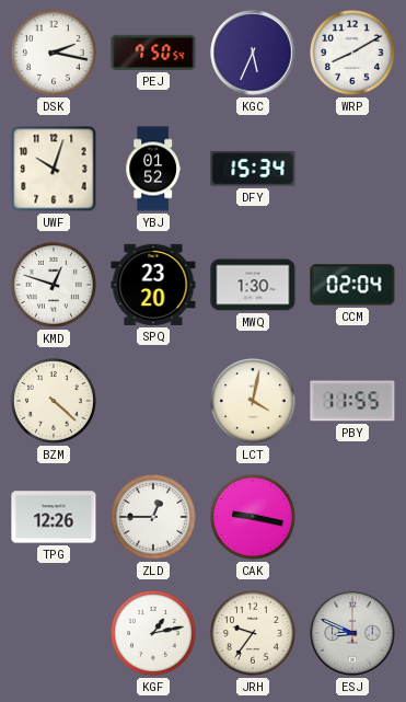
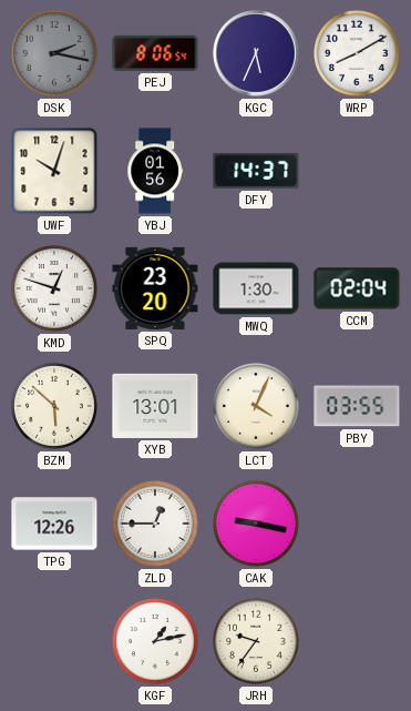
DSK dial: white -> grey
PEJ: 7:50 -> 8:06
YBJ: 01:52 -> 01:56
DFY: 15:34 -> 14:37
BZM: 4:22 -> 5:52
XYB: none -> 13:01
LCT: 4:02 -> 4:04
PBY: 11:55 -> 03:55
ESJ: 8:49 -> none
